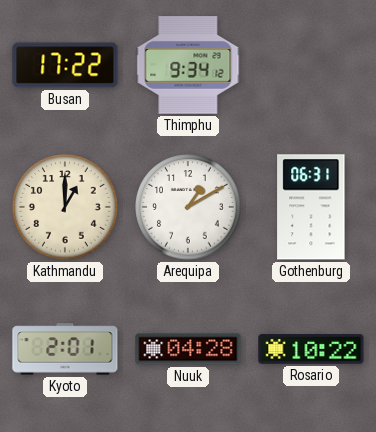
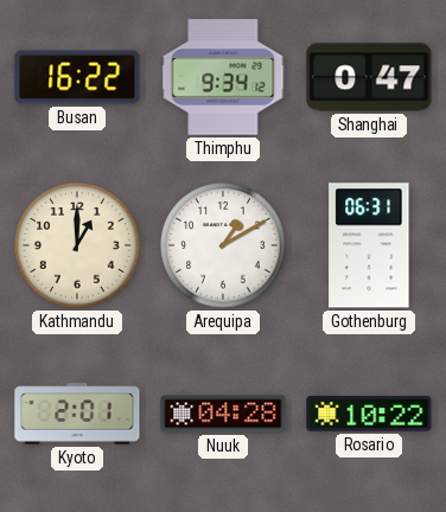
Busan: 17:22 -> 16:22
Shanghai: none -> 0:47
